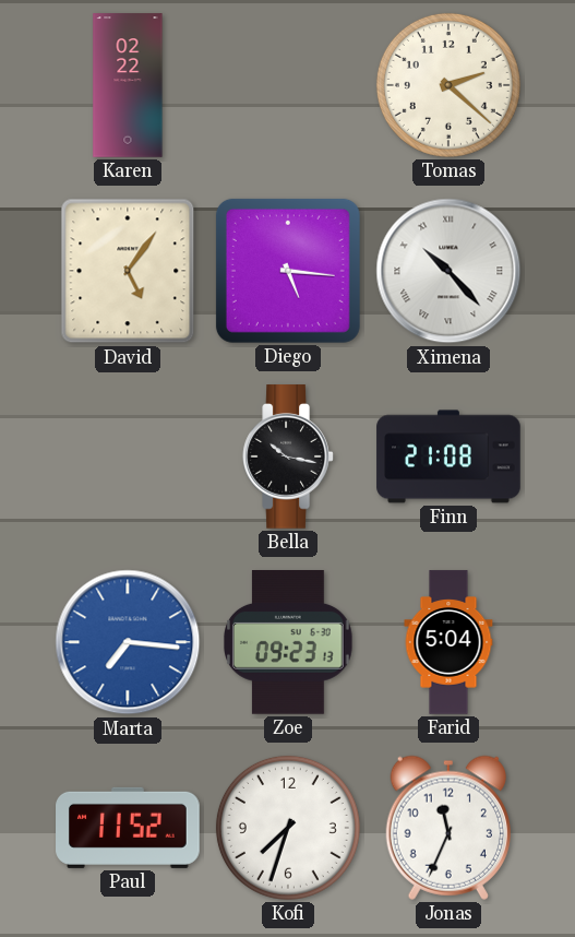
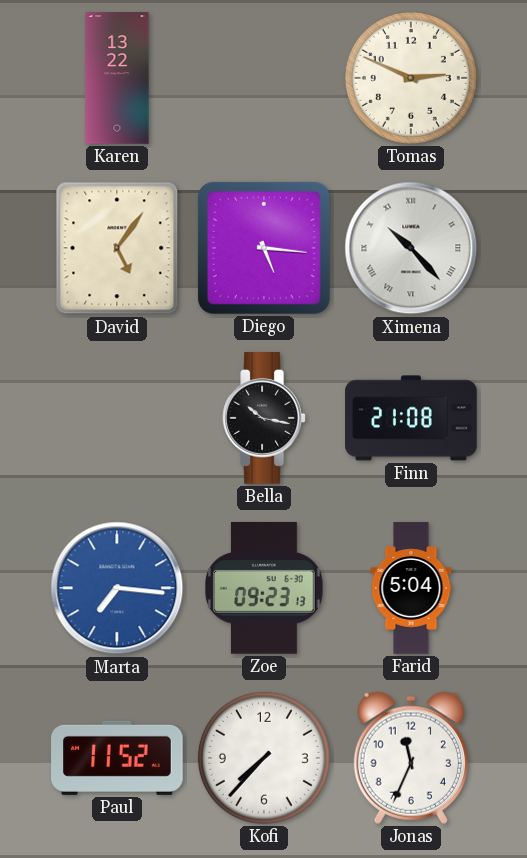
Karen: 02:22 -> 13:22
Tomas: 2:22 -> 2:49
Kofi: 7:33 -> 7:37
